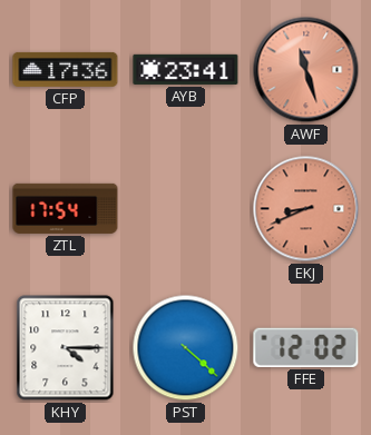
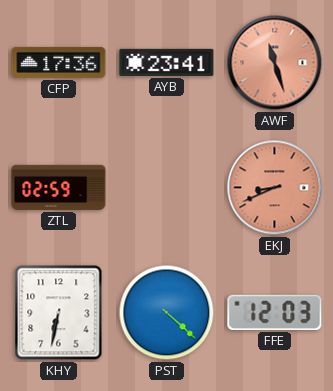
ZTL: 17:54 -> 02:59
KHY: 4:15 -> 6:32
FFE: 12:02 -> 12:03
